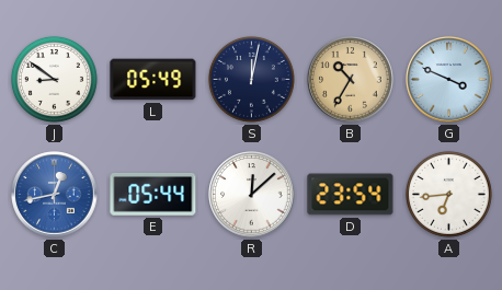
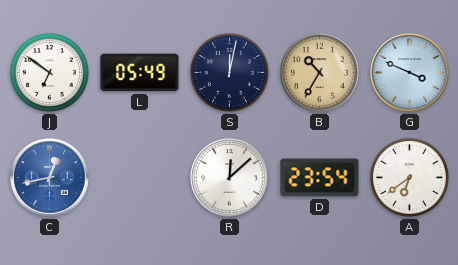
J: 8:51 -> 6:51
E: 05:44 -> none
A: 6:44 -> 6:39
